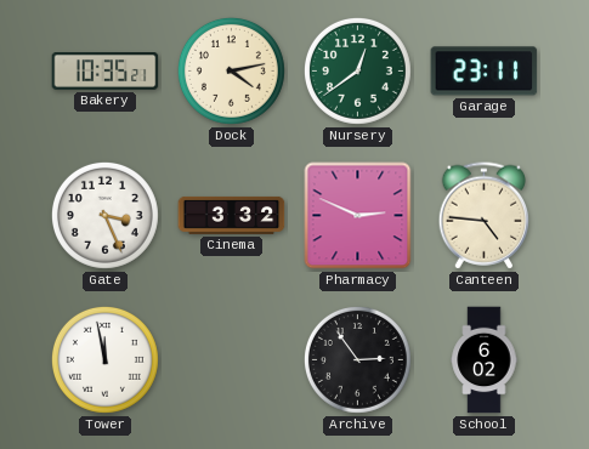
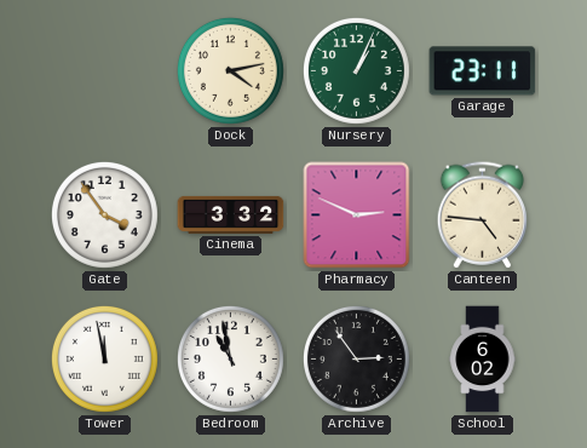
Bakery: 10:35 -> none
Nursery: 12:39 -> 1:04
Gate: 3:26 -> 3:54
Bedroom: none -> 10:58
